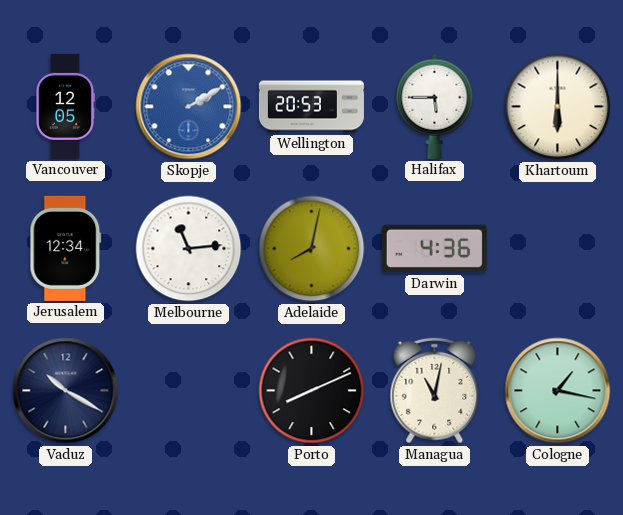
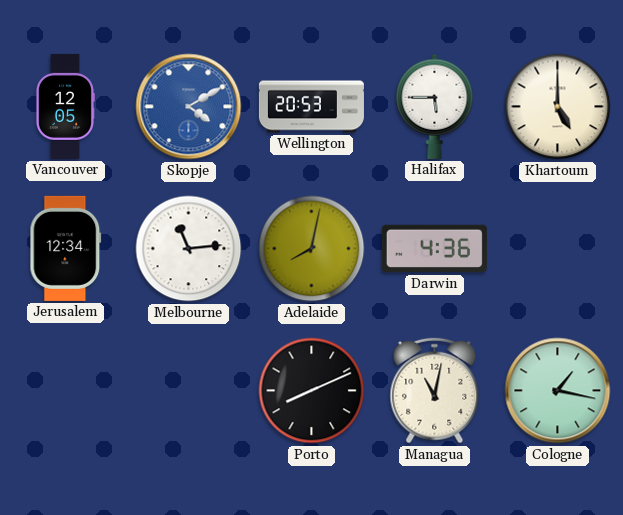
Skopje: 2:10 -> 4:10
Khartoum: 6:00 -> 5:00
Vaduz: 10:20 -> none
